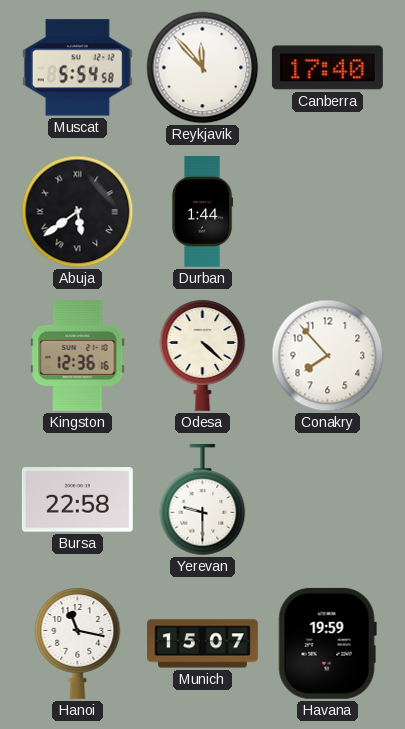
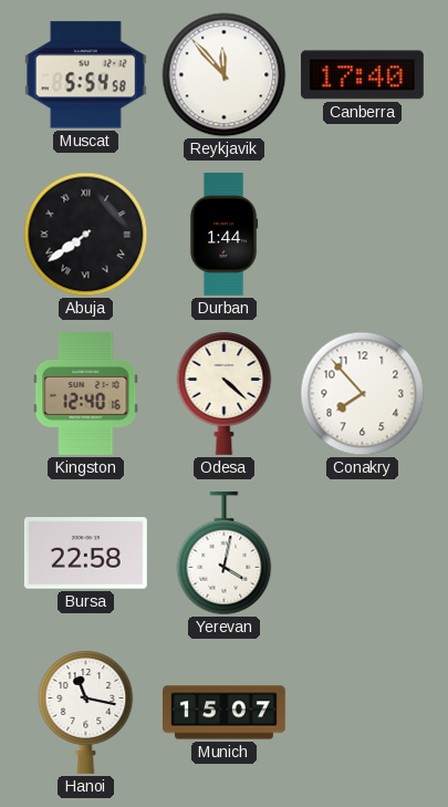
Abuja: 5:39 -> 7:39
Kingston: 12:36 -> 12:40
Yerevan: 9:30 -> 4:02
Havana: 19:59 -> none
